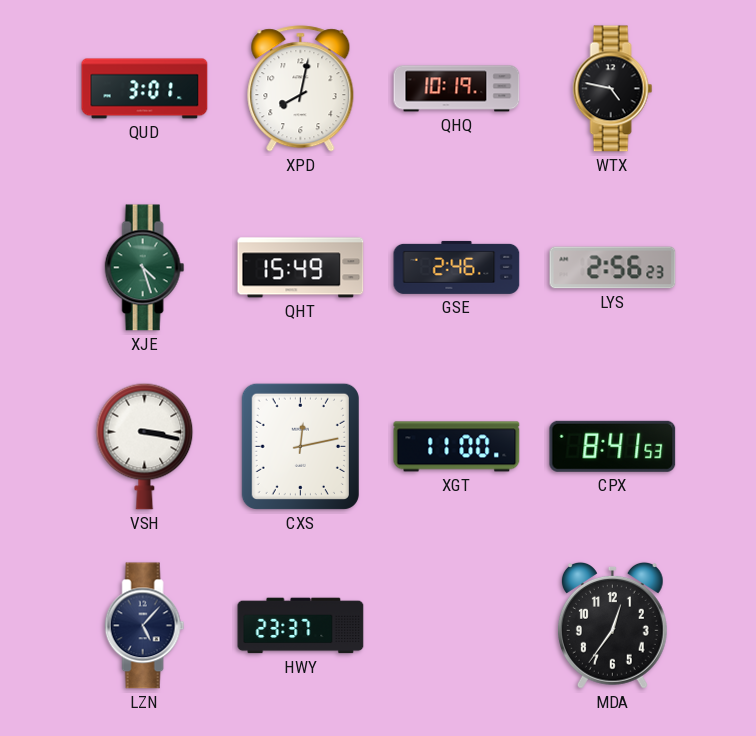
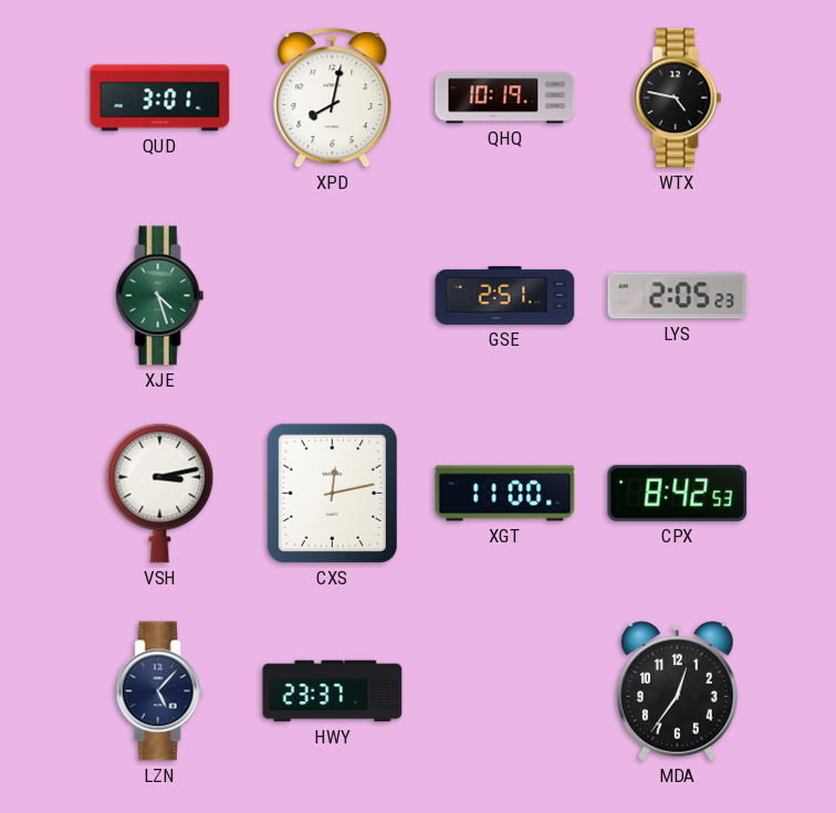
QHT: 15:49 -> none
GSE: 2:46 -> 2:51
LYS: 2:56 -> 2:05
VSH: 3:17 -> 3:13
CPX: 8:41 -> 8:42
